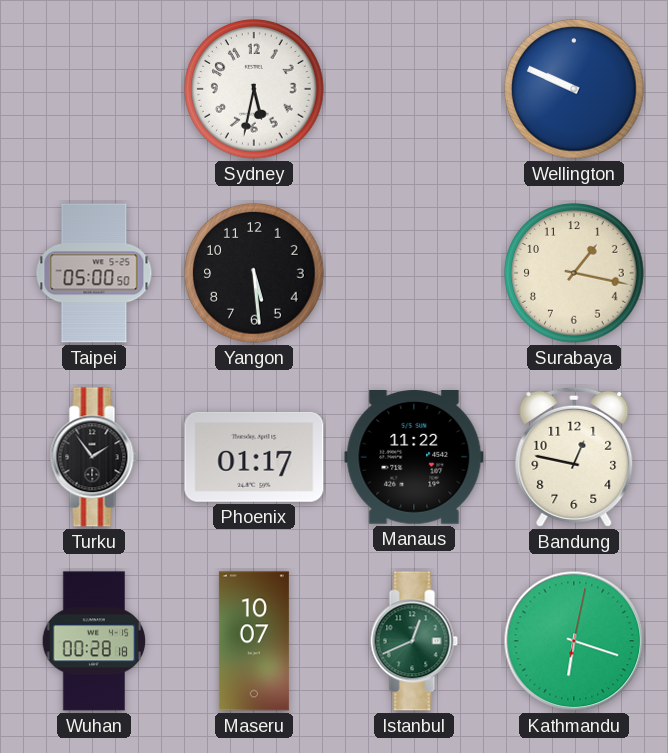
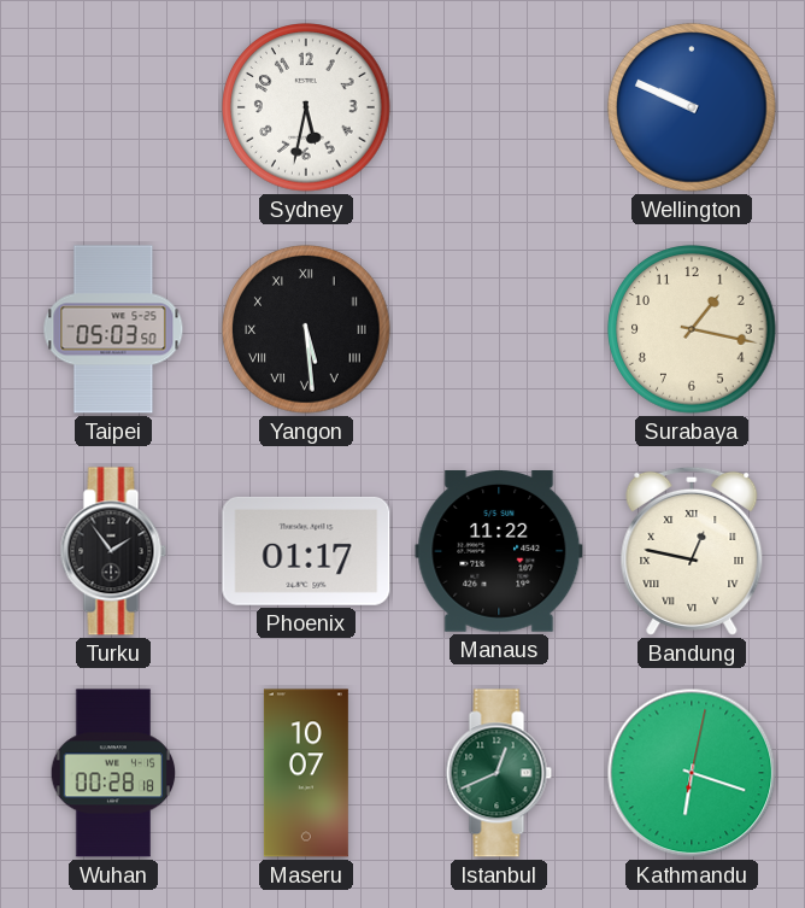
Taipei: 05:00 -> 05:03
Yangon numerals: Arabic -> Roman
Bandung numerals: Arabic -> Roman
